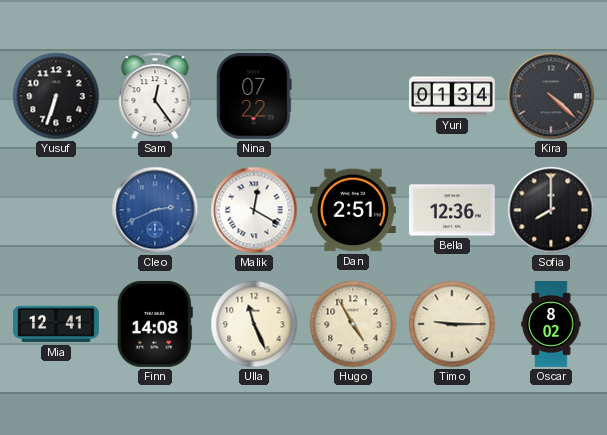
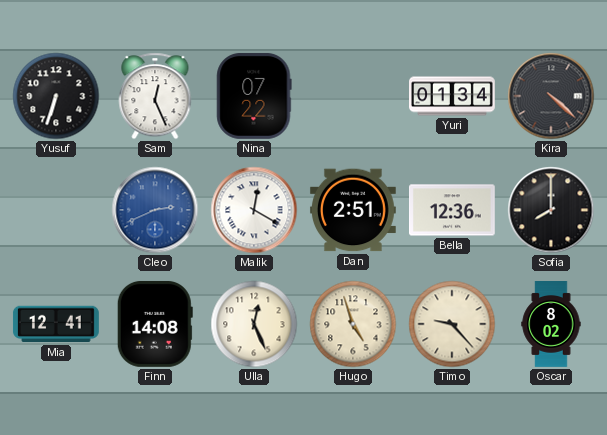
Sam: 12:24 -> 12:26
Ulla: 11:26 -> 12:26
Hugo: 4:55 -> 4:57
Timo: 9:15 -> 9:23
